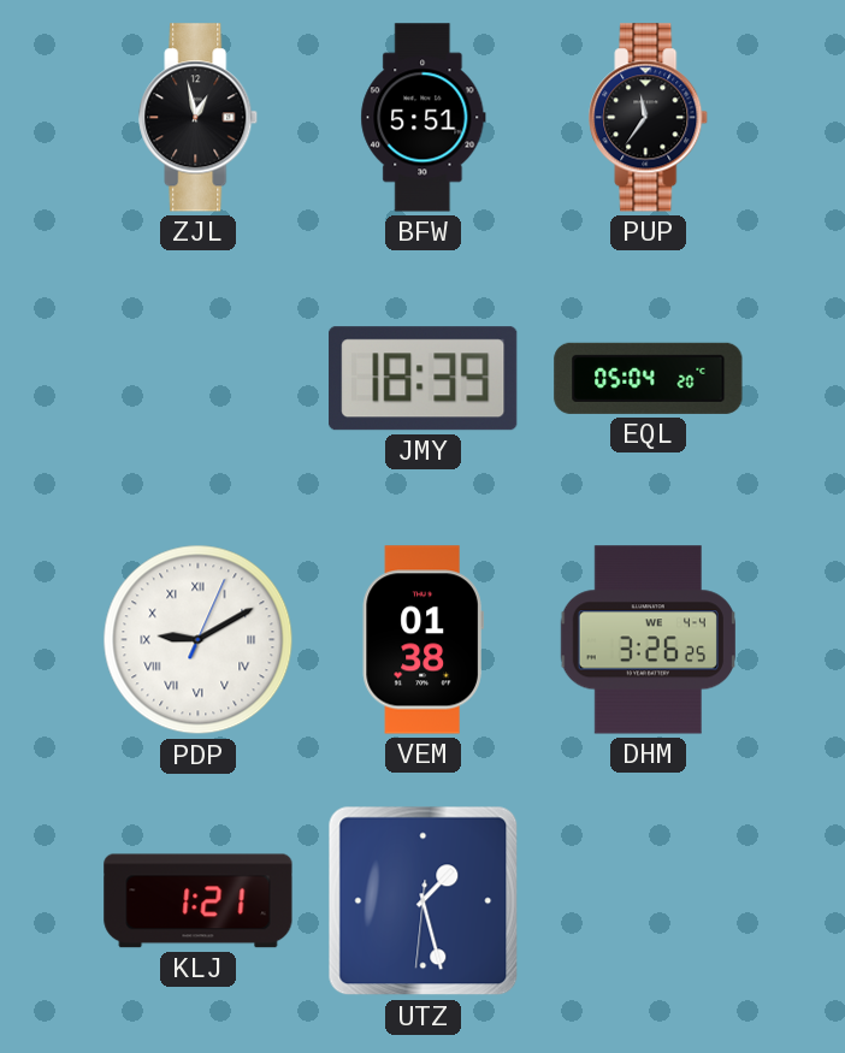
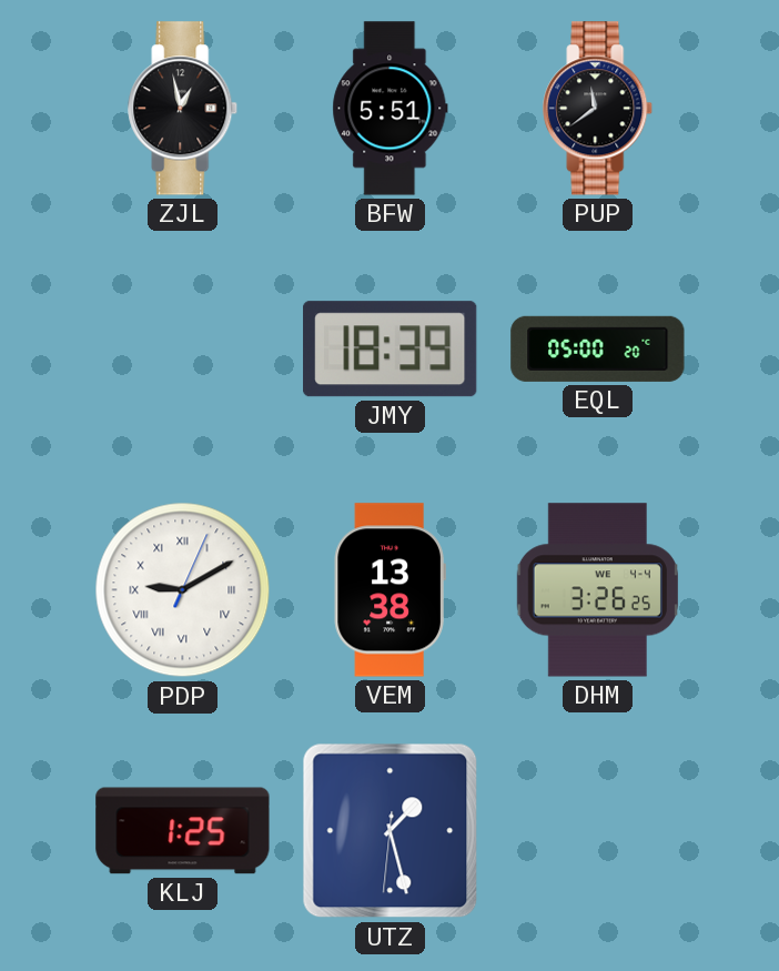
PUP: 11:36 -> 11:39
EQL: 05:04 -> 05:00
VEM: 01:38 -> 13:38
KLJ: 1:21 -> 1:25
